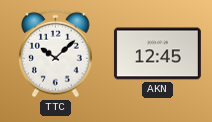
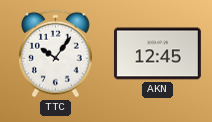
TTC: 10:08 -> 10:06
